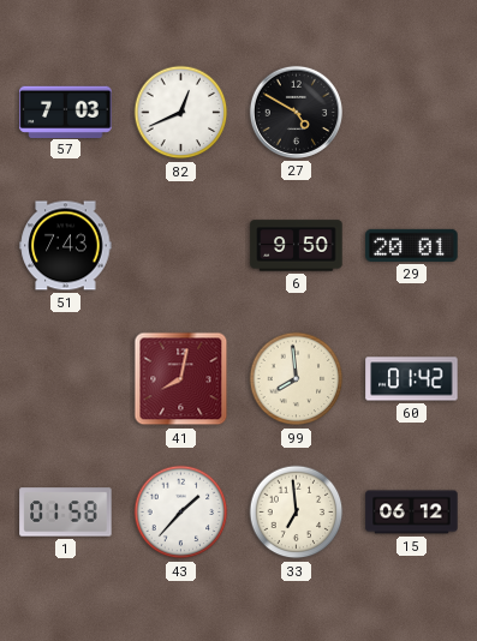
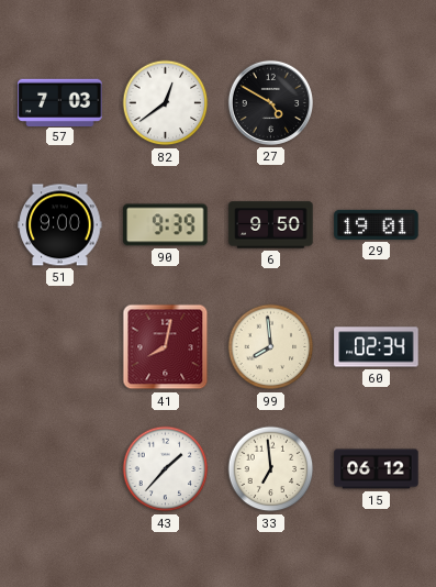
82: 12:41 -> 12:39
51: 7:43 -> 9:00
90: none -> 9:39
29: 20:01 -> 19:01
60: 01:42 -> 02:34
1: 01:58 -> none
